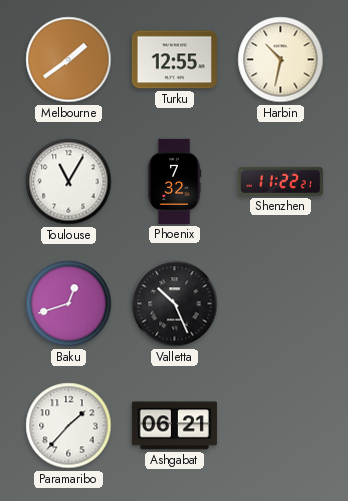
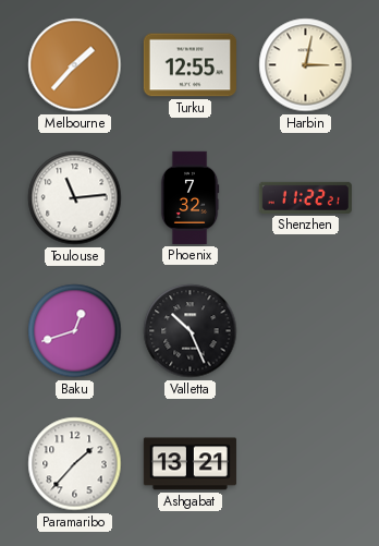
Melbourne: 1:39 -> 1:37
Harbin: 10:32 -> 3:02
Toulouse: 11:05 -> 11:14
Ashgabat: 06:21 -> 13:21
